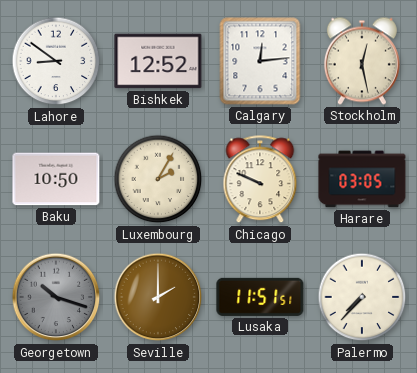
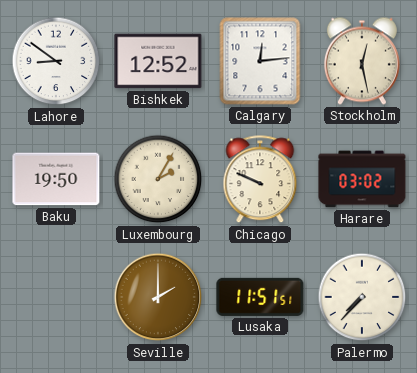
Baku: 10:50 -> 19:50
Harare: 03:05 -> 03:02
Georgetown: 10:18 -> none
